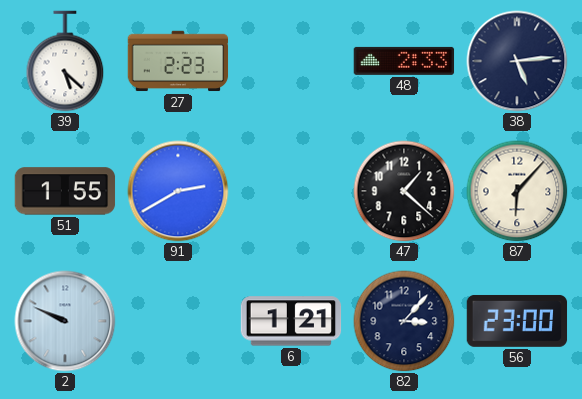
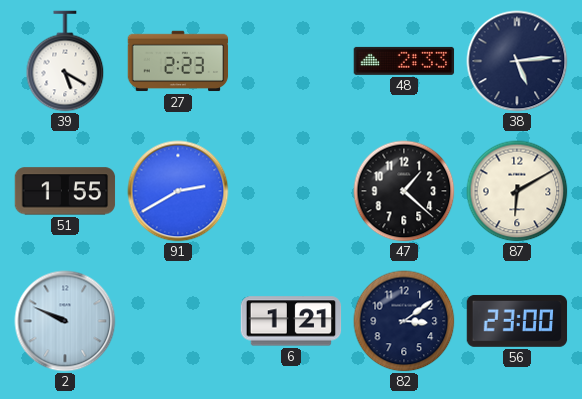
39: 5:22 -> 5:20
87: 6:07 -> 6:10
82: 3:07 -> 3:09
